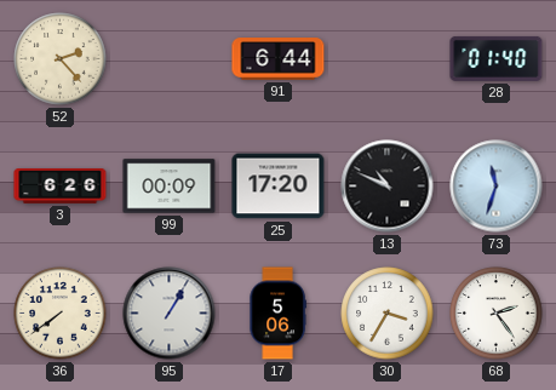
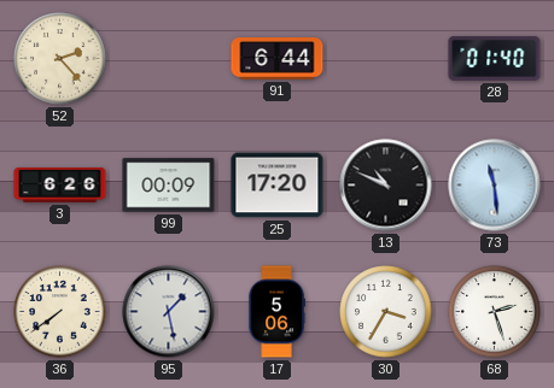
73: 11:33 -> 11:29
95: 1:05 -> 1:28
68: 2:24 -> 2:27
